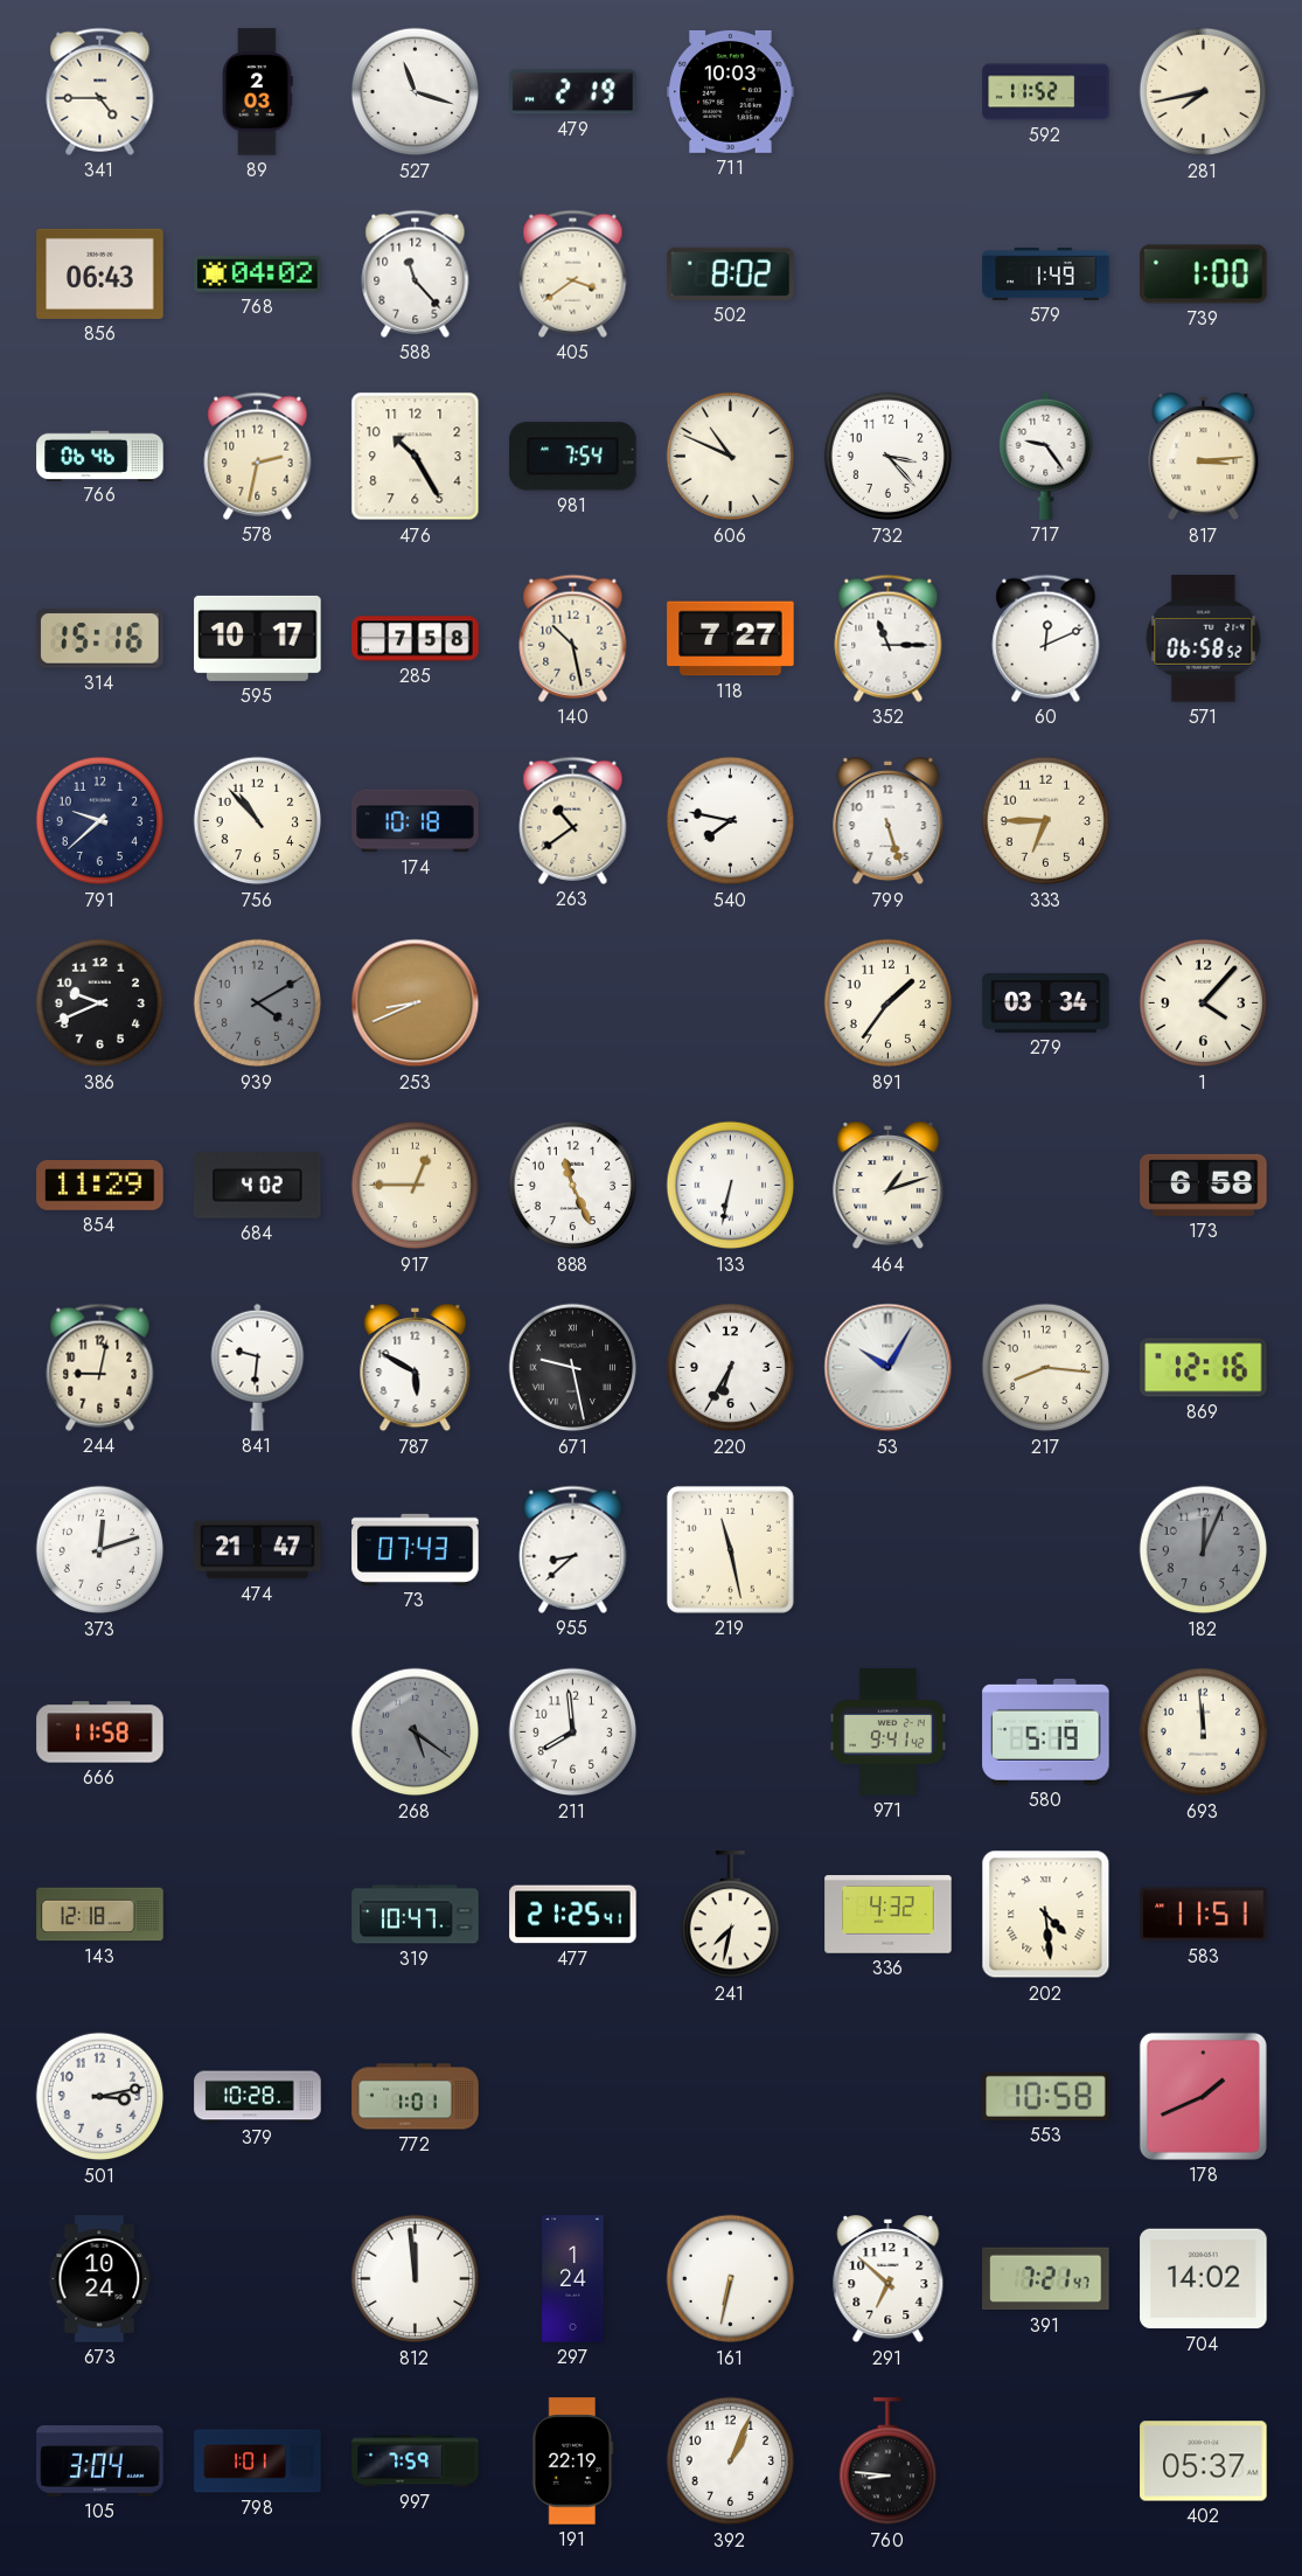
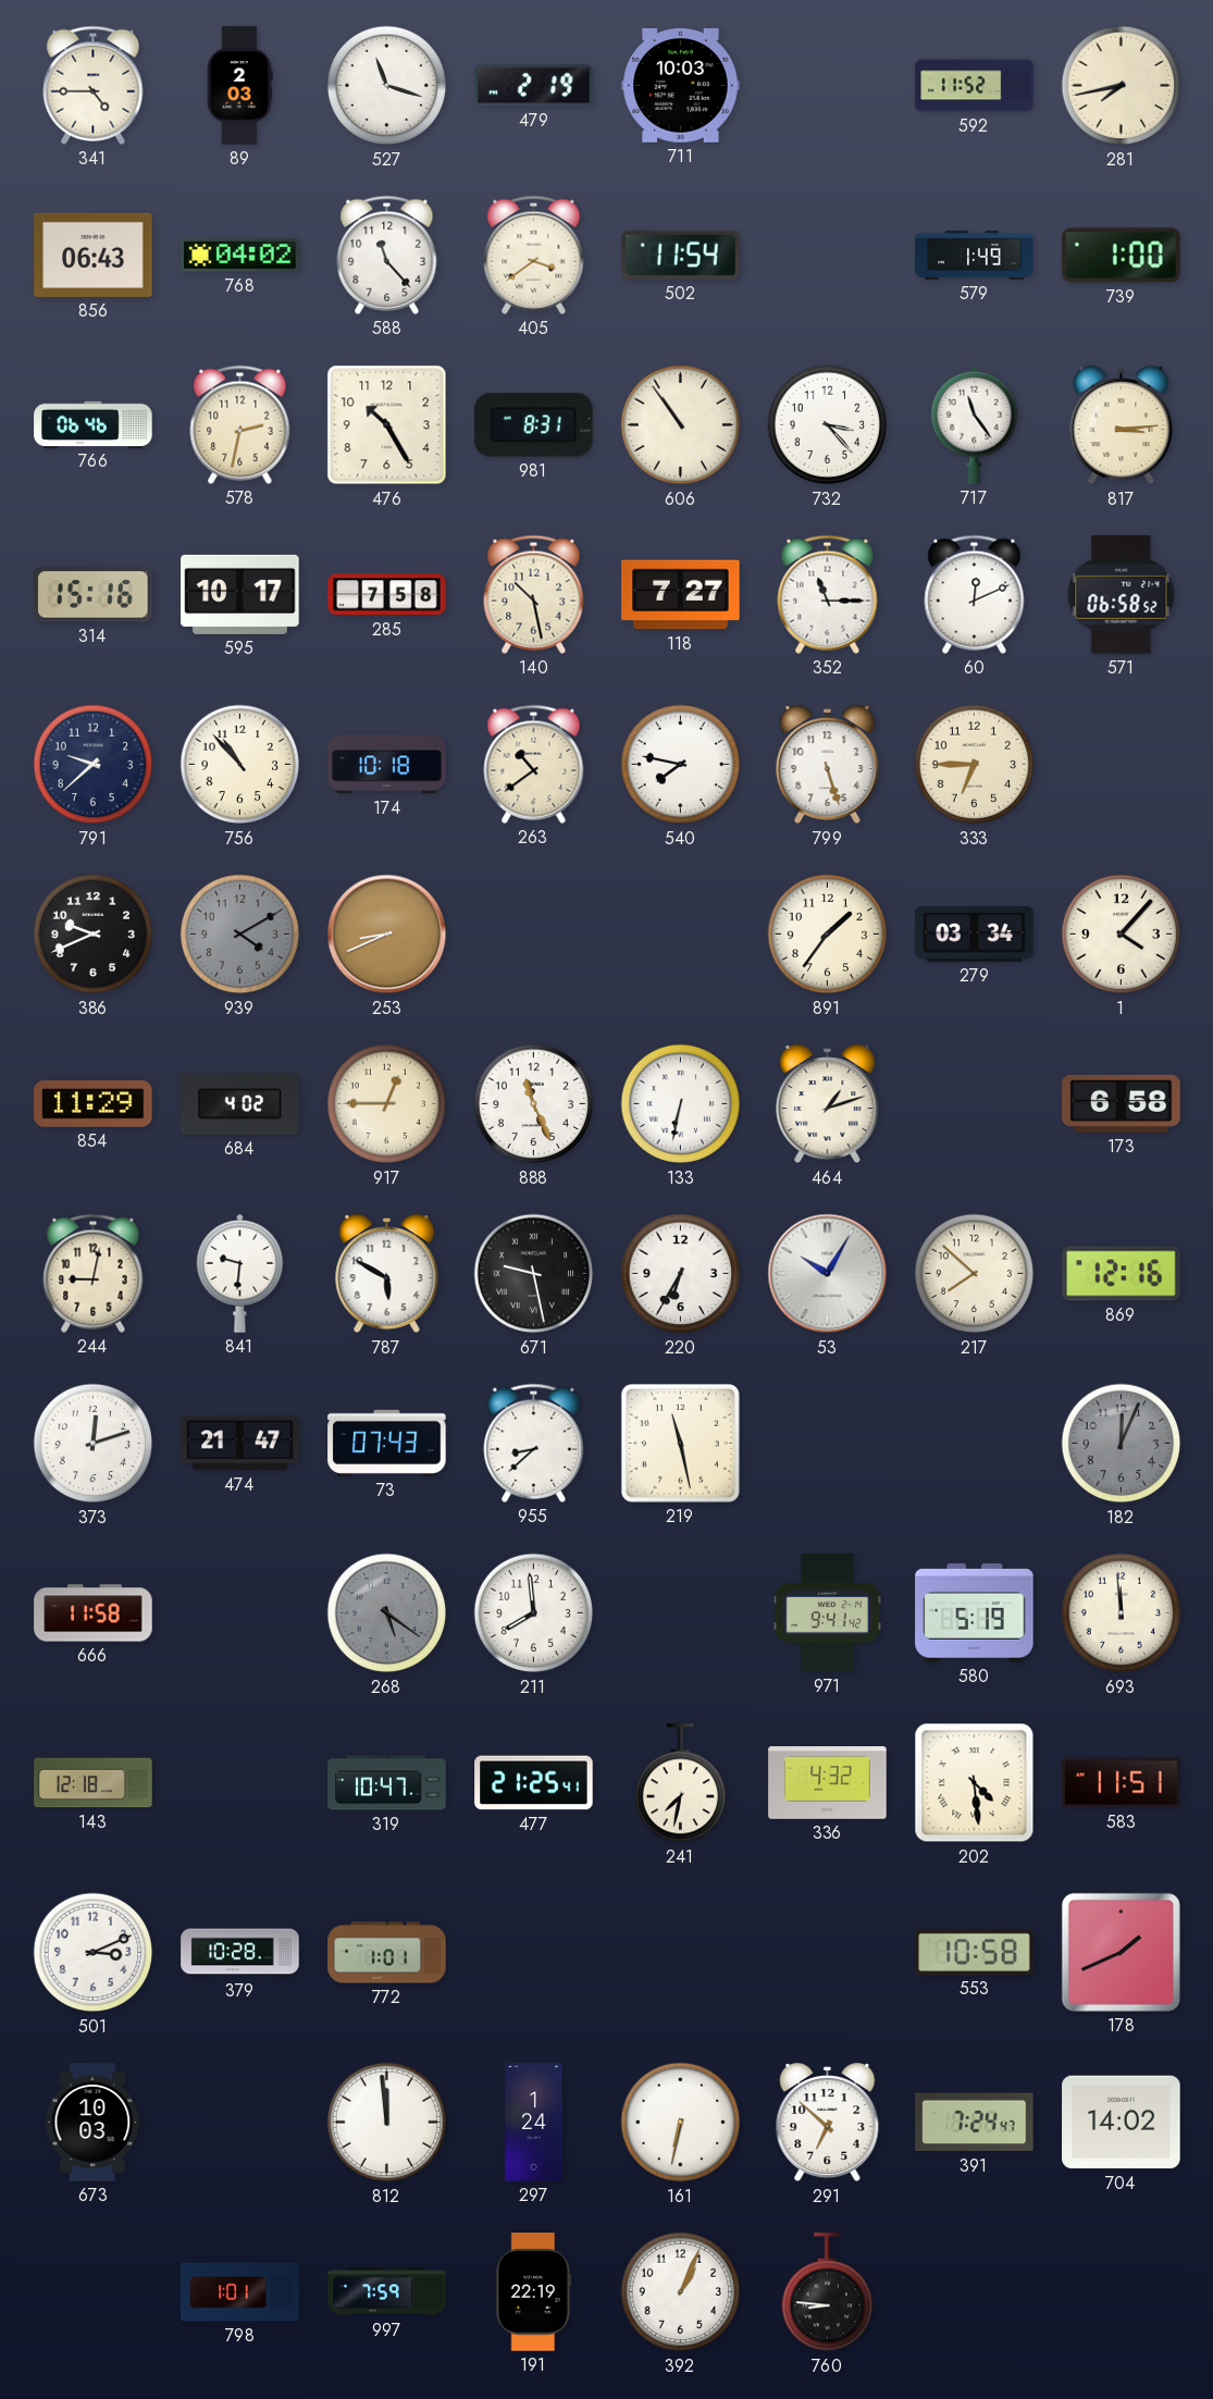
502: 8:02 -> 11:54
981: 7:54 -> 8:31
606: 10:49 -> 10:54
717: 9:24 -> 11:24
217: 8:16 -> 7:52
501: 3:13 -> 3:11
673: 10:24 -> 10:03
391: 7:21 -> 7:24
105: 3:04 -> none
402: 05:37 -> none
